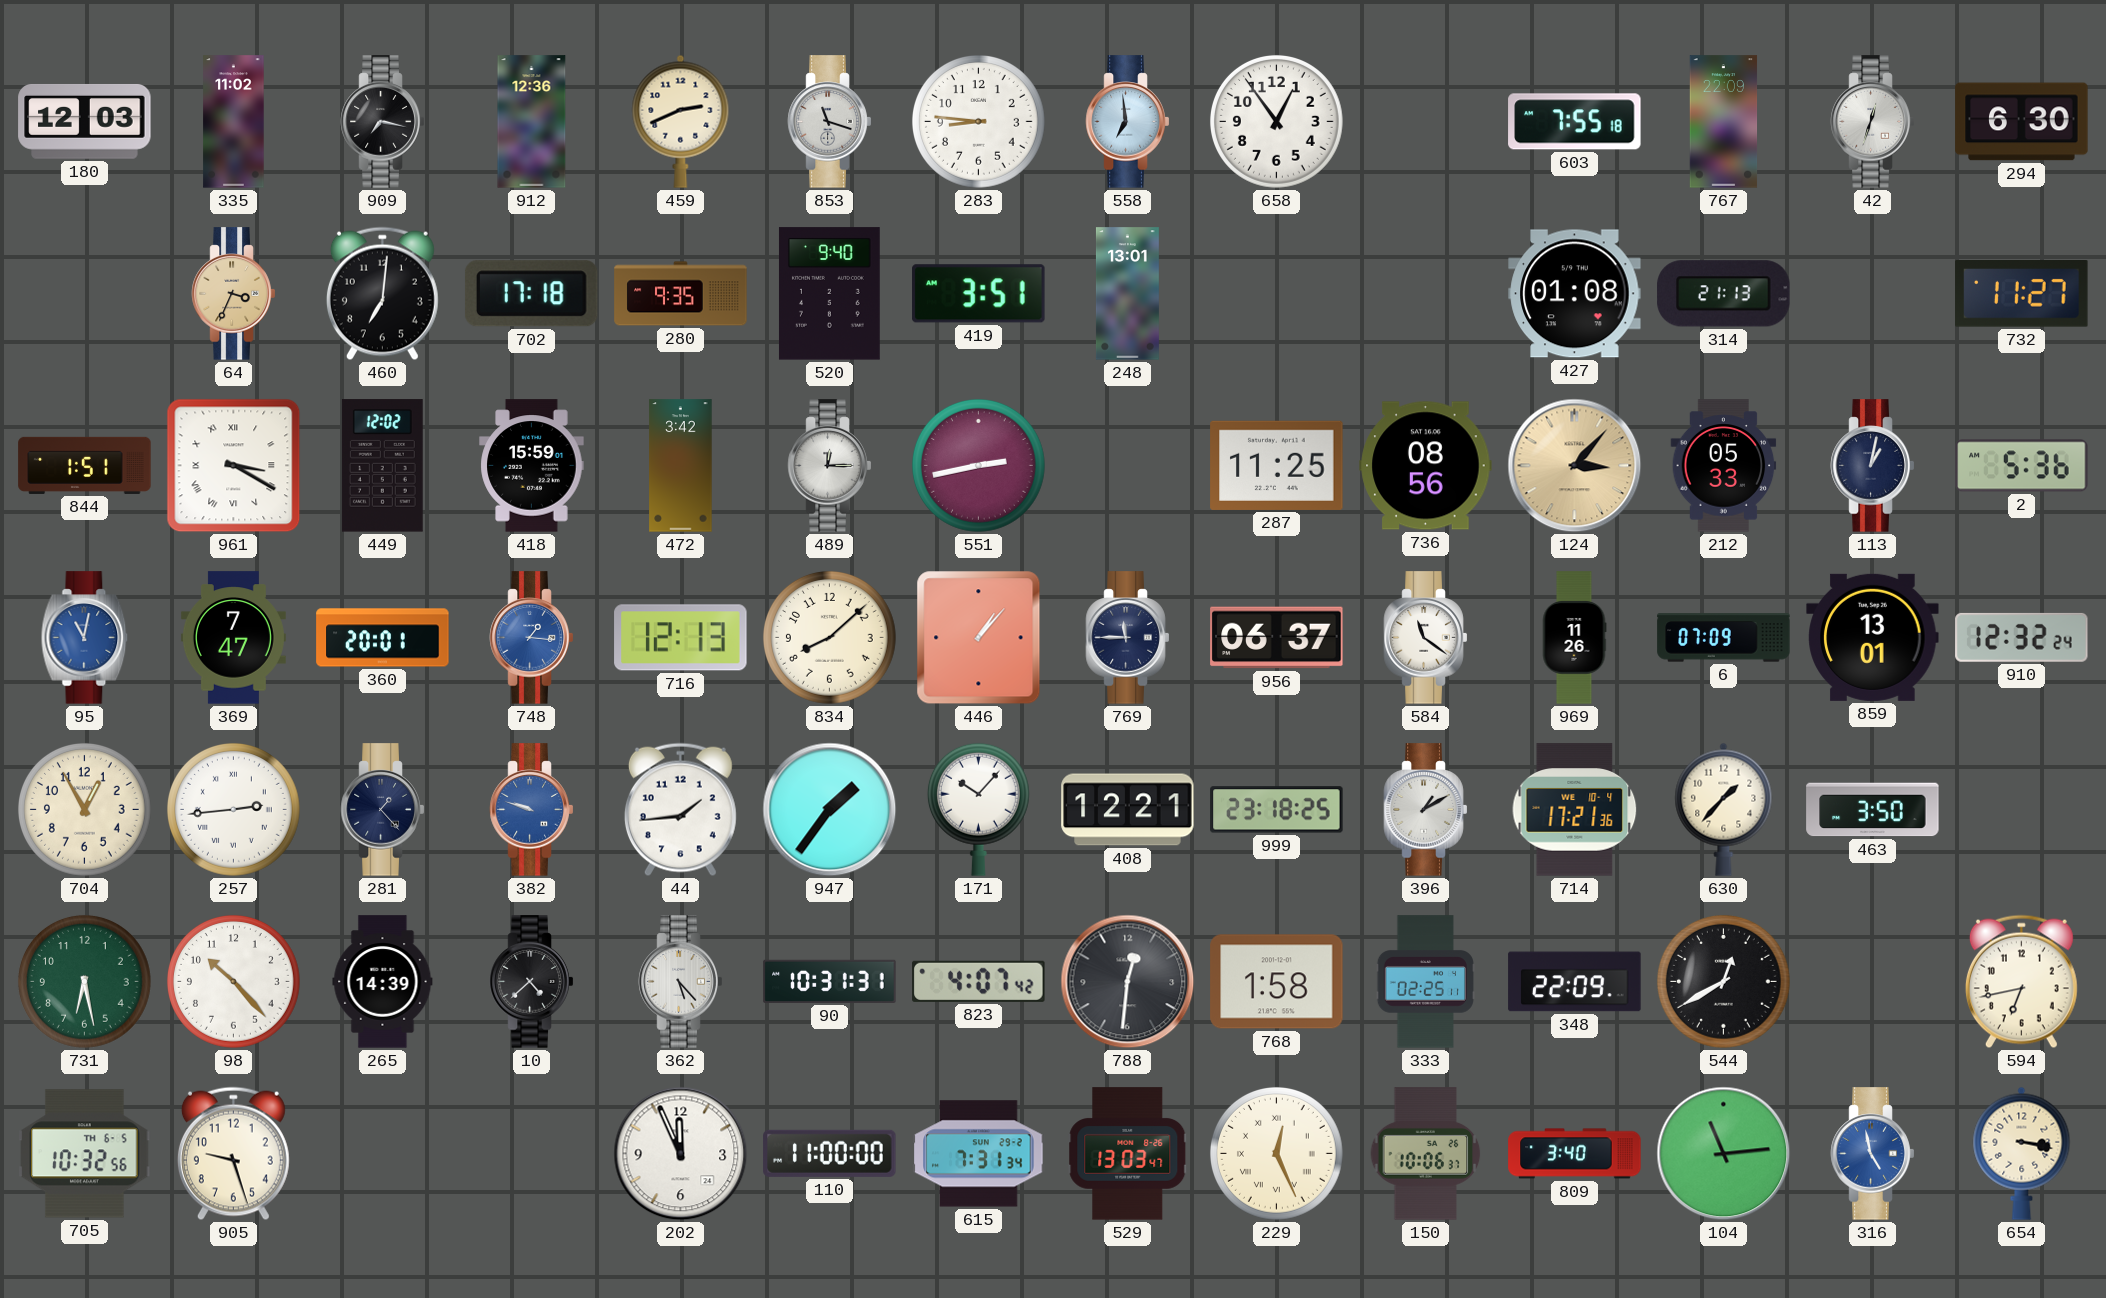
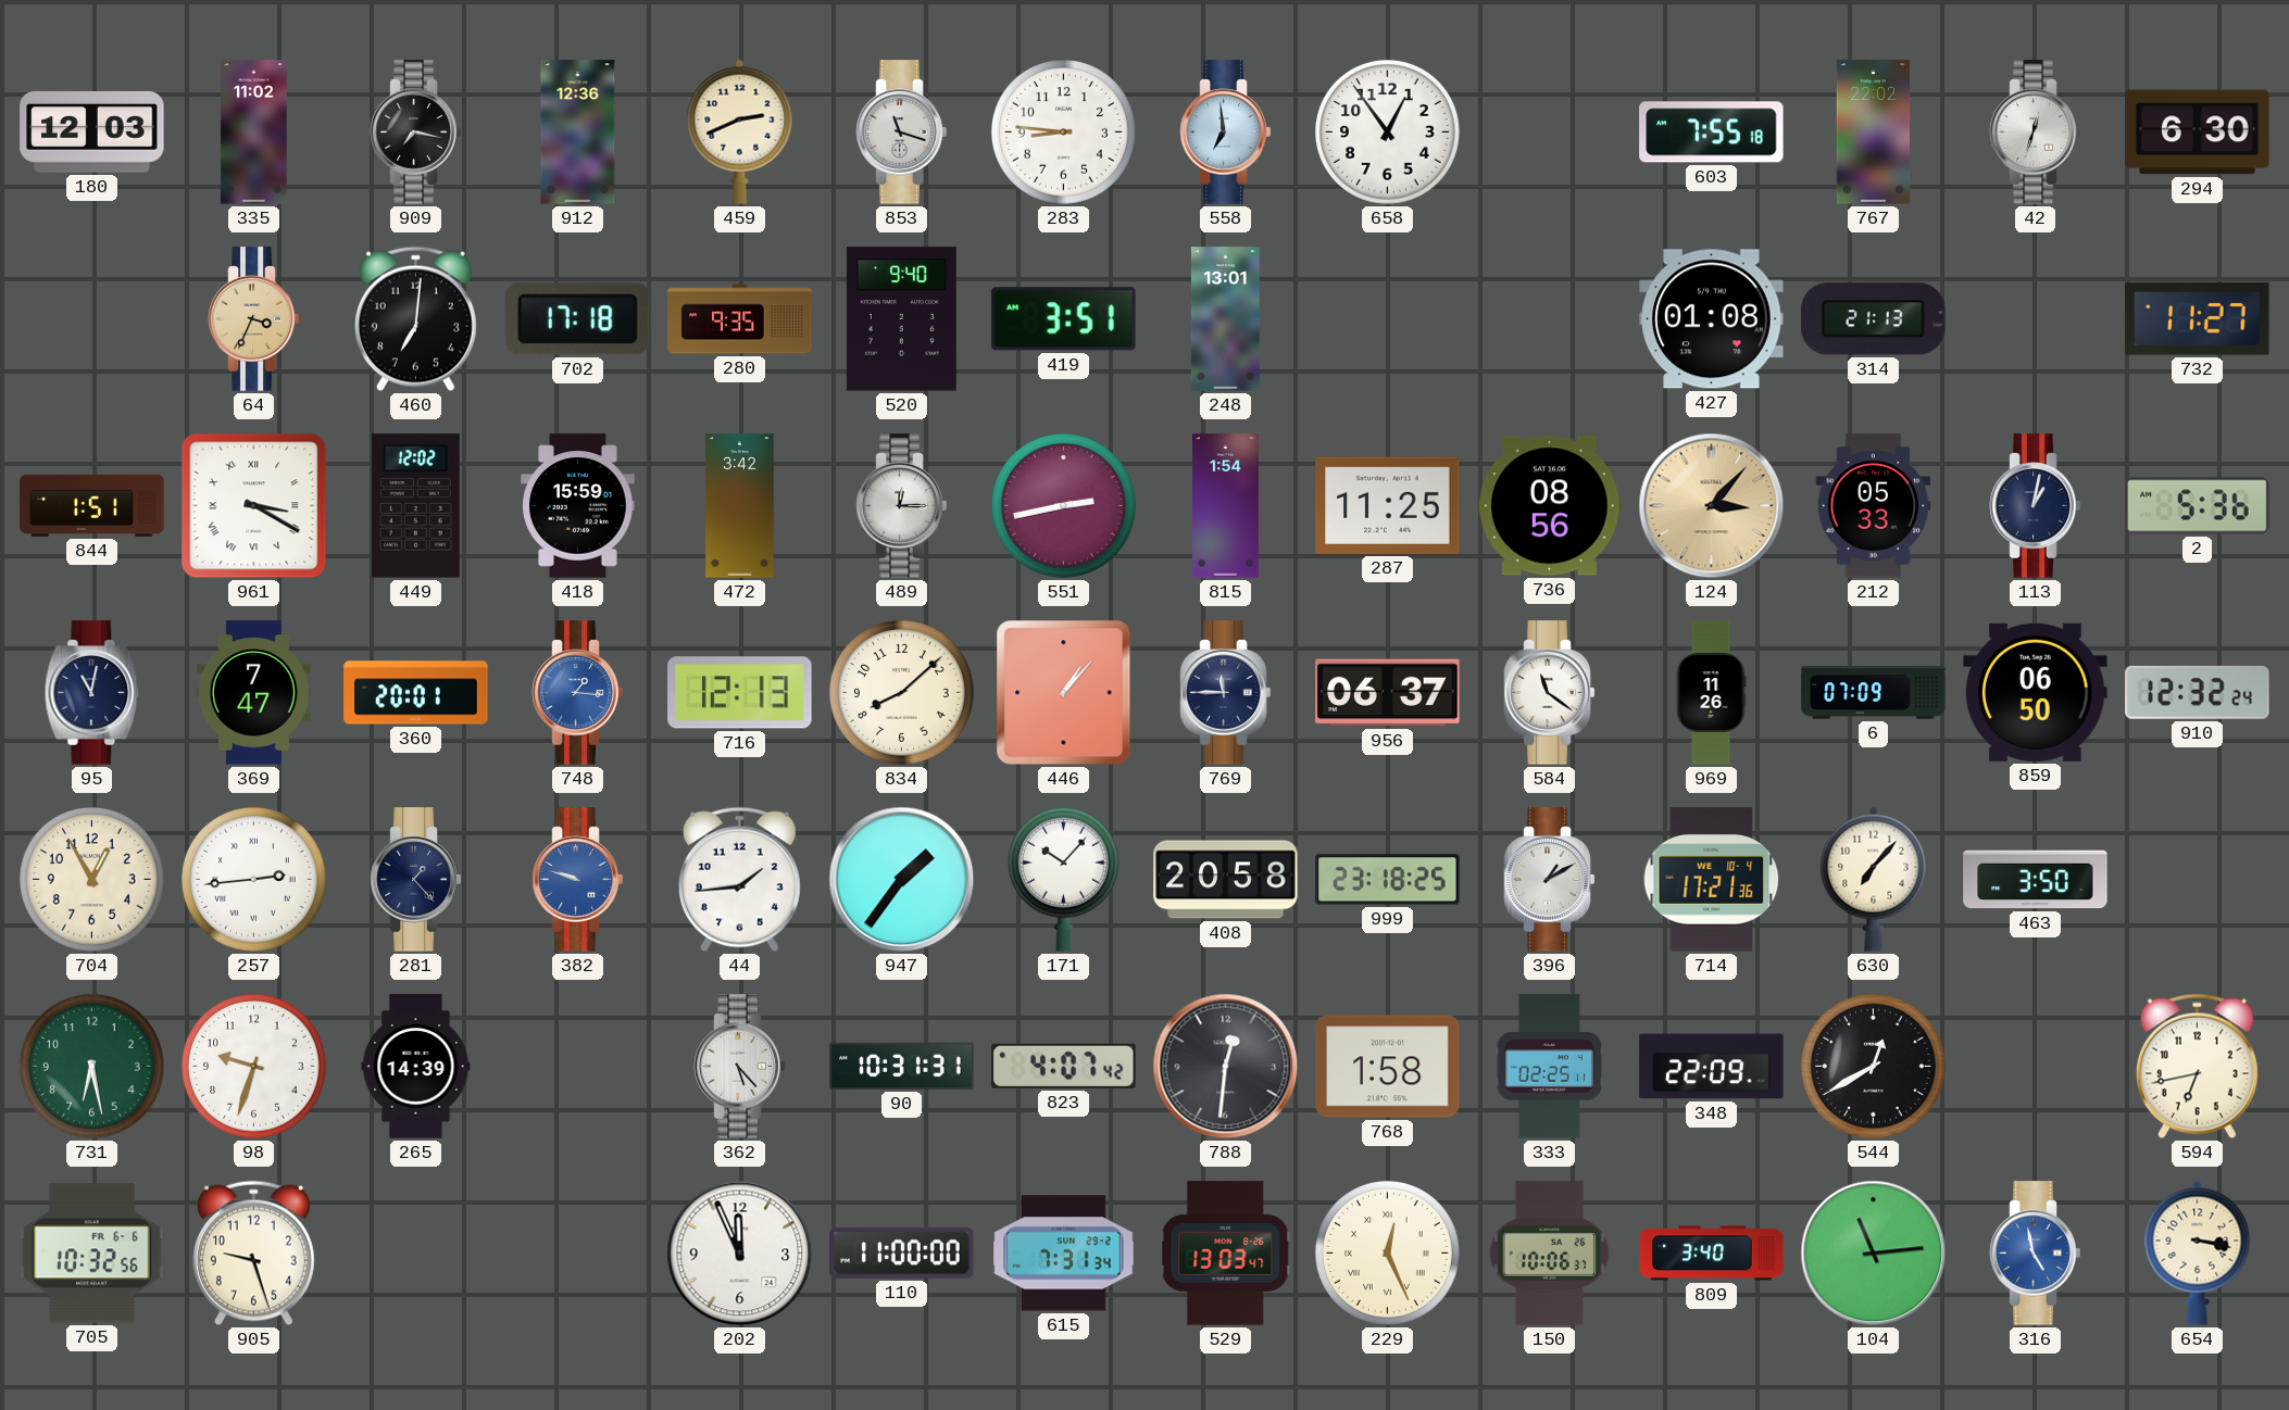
767: 22:09 -> 22:02
815: none -> 1:54
95 dial: blue -> navy
859: 13:01 -> 06:50
408: 12:21 -> 20:58
630: 1:37 -> 7:07
98: 10:23 -> 9:33
10: 4:38 -> none
705 date: TH 6-5 -> FR 6-6
